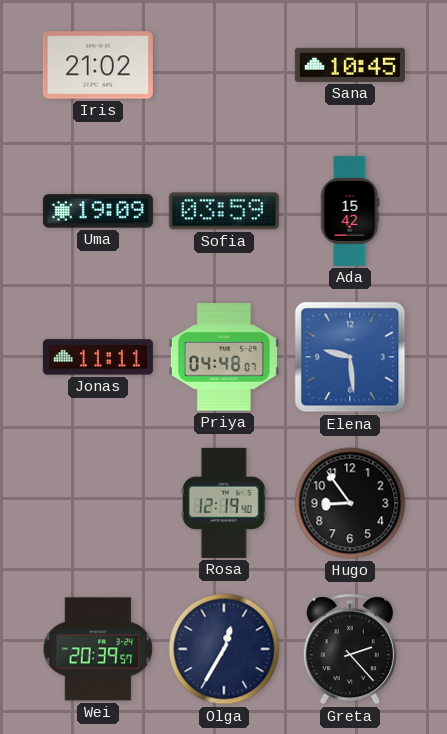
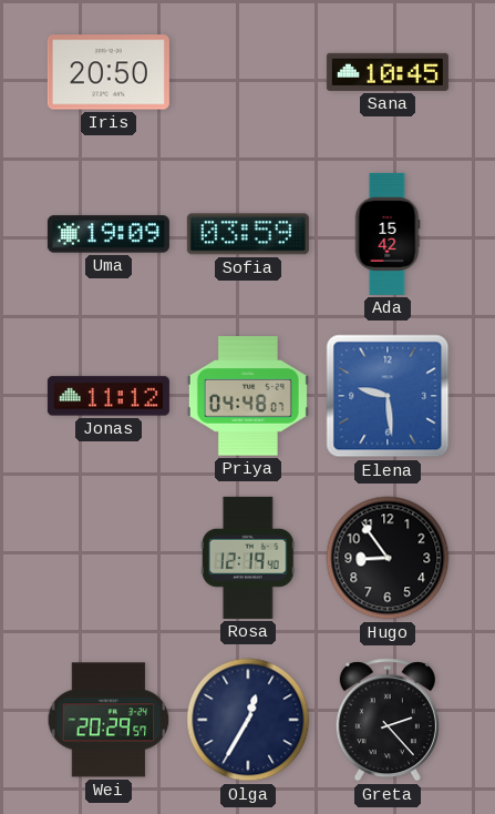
Iris: 21:02 -> 20:50
Jonas: 11:11 -> 11:12
Wei: 20:39 -> 20:29
